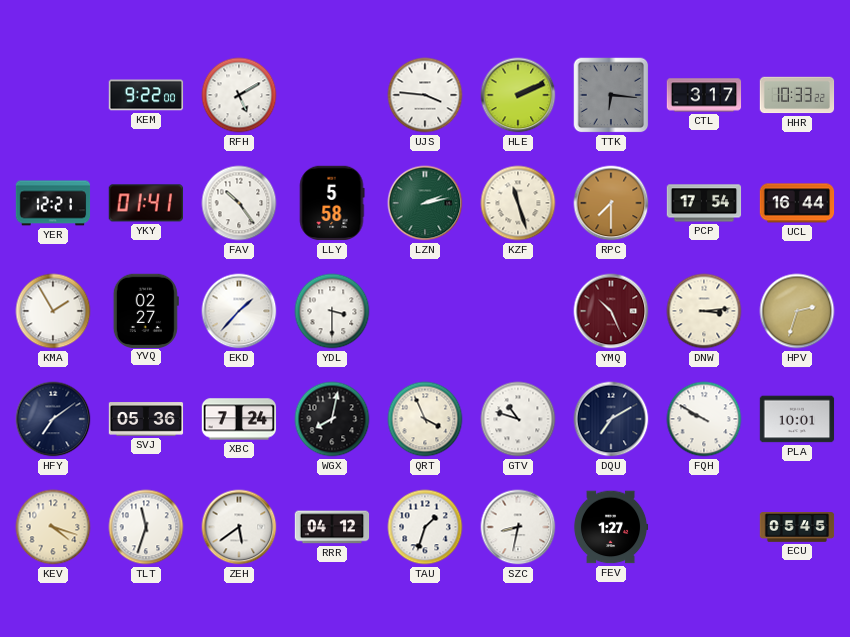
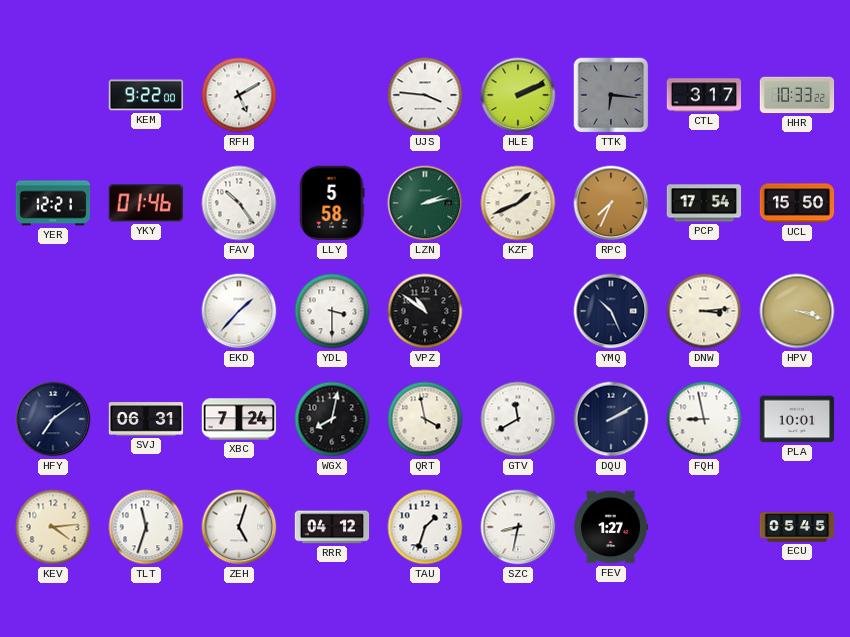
YKY: 01:41 -> 01:46
KZF: 11:27 -> 1:41
RPC: 7:30 -> 7:34
UCL: 16:44 -> 15:50
KMA: 1:55 -> none
YVQ: 02:27 -> none
VPZ: none -> 10:51
YMQ dial: burgundy -> navy
HPV: 2:33 -> 3:18
SVJ: 05:36 -> 06:31
QRT: 3:56 -> 3:58
GTV: 10:48 -> 11:40
DQU: 7:10 -> 2:10
FQH: 9:50 -> 8:58
KEV: 4:18 -> 4:14
ZEH: 5:39 -> 5:03
